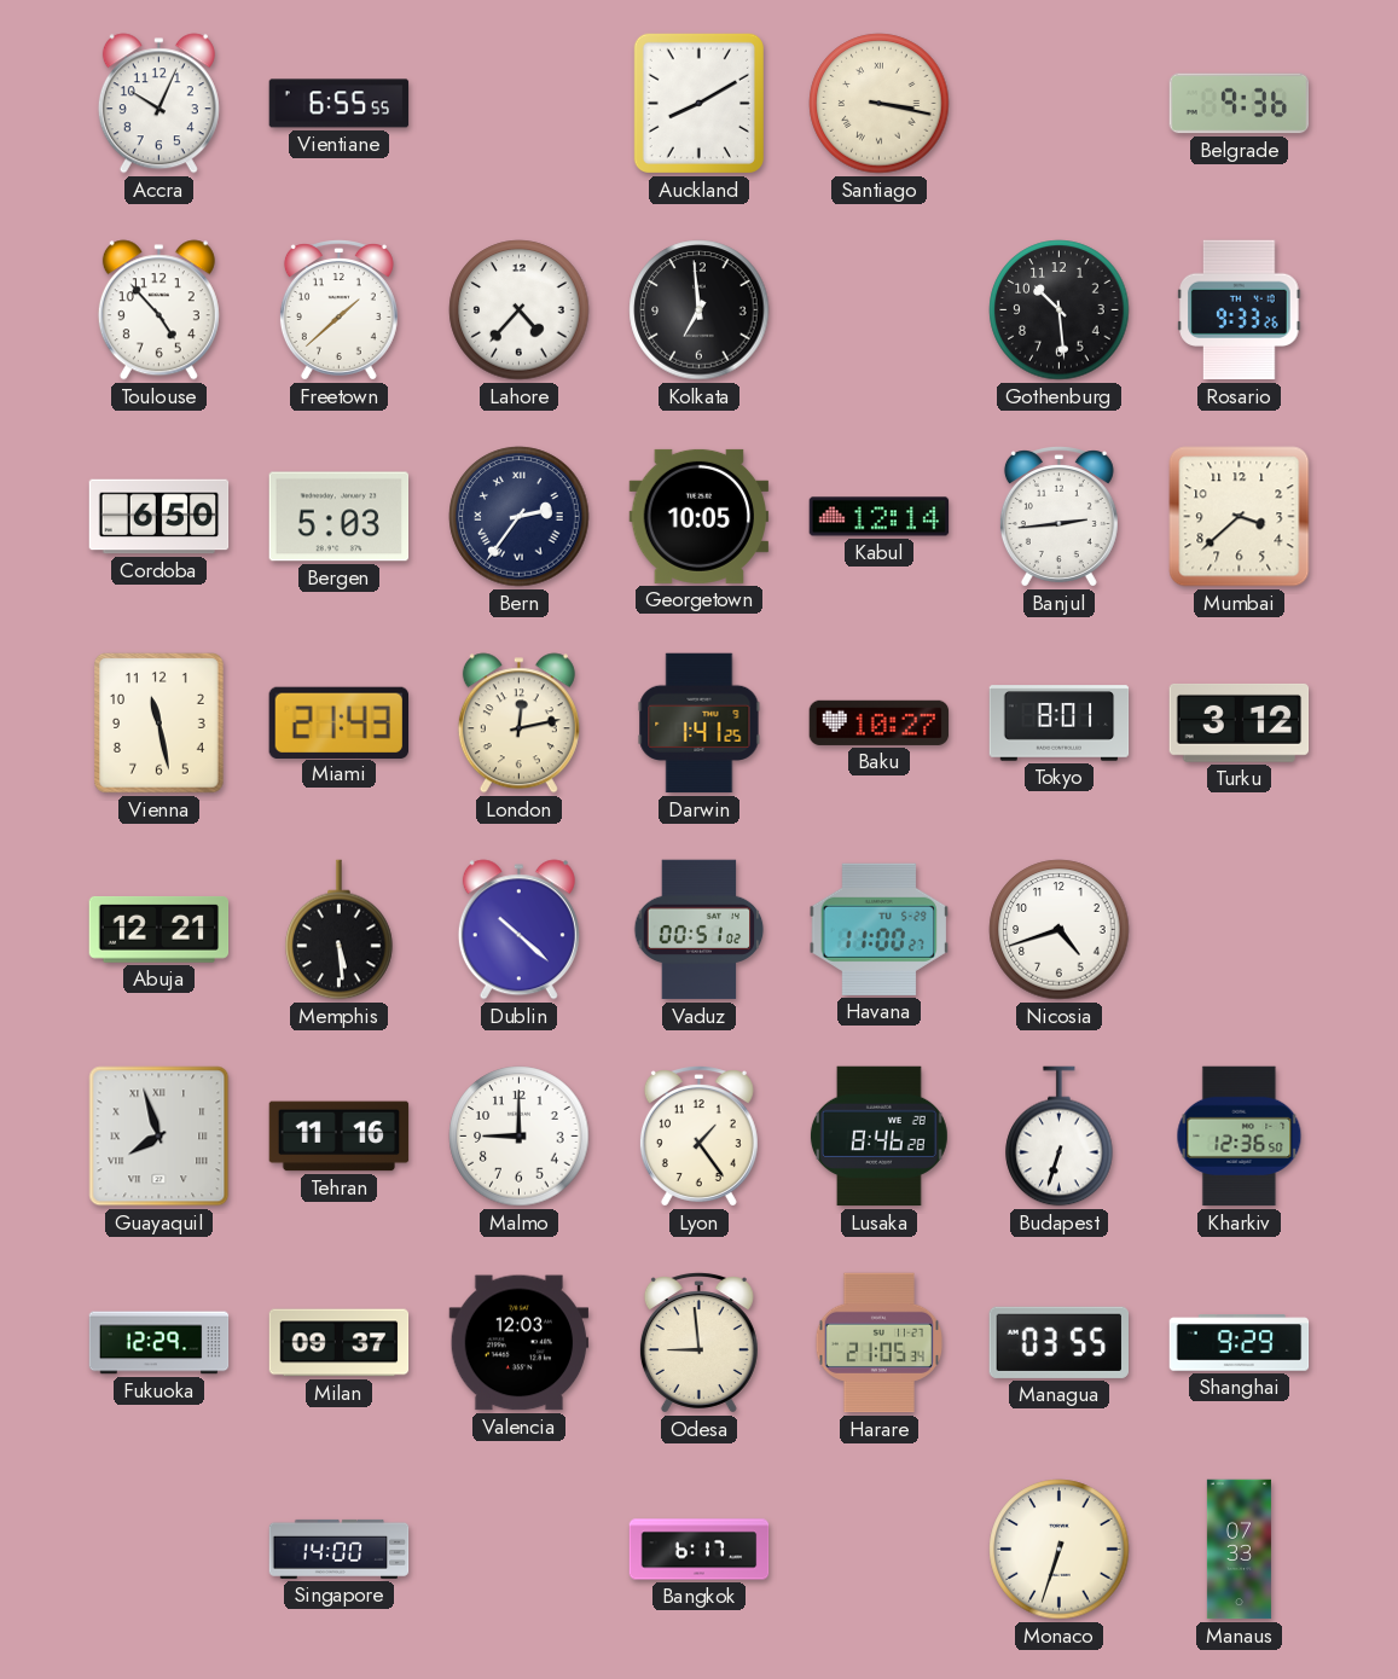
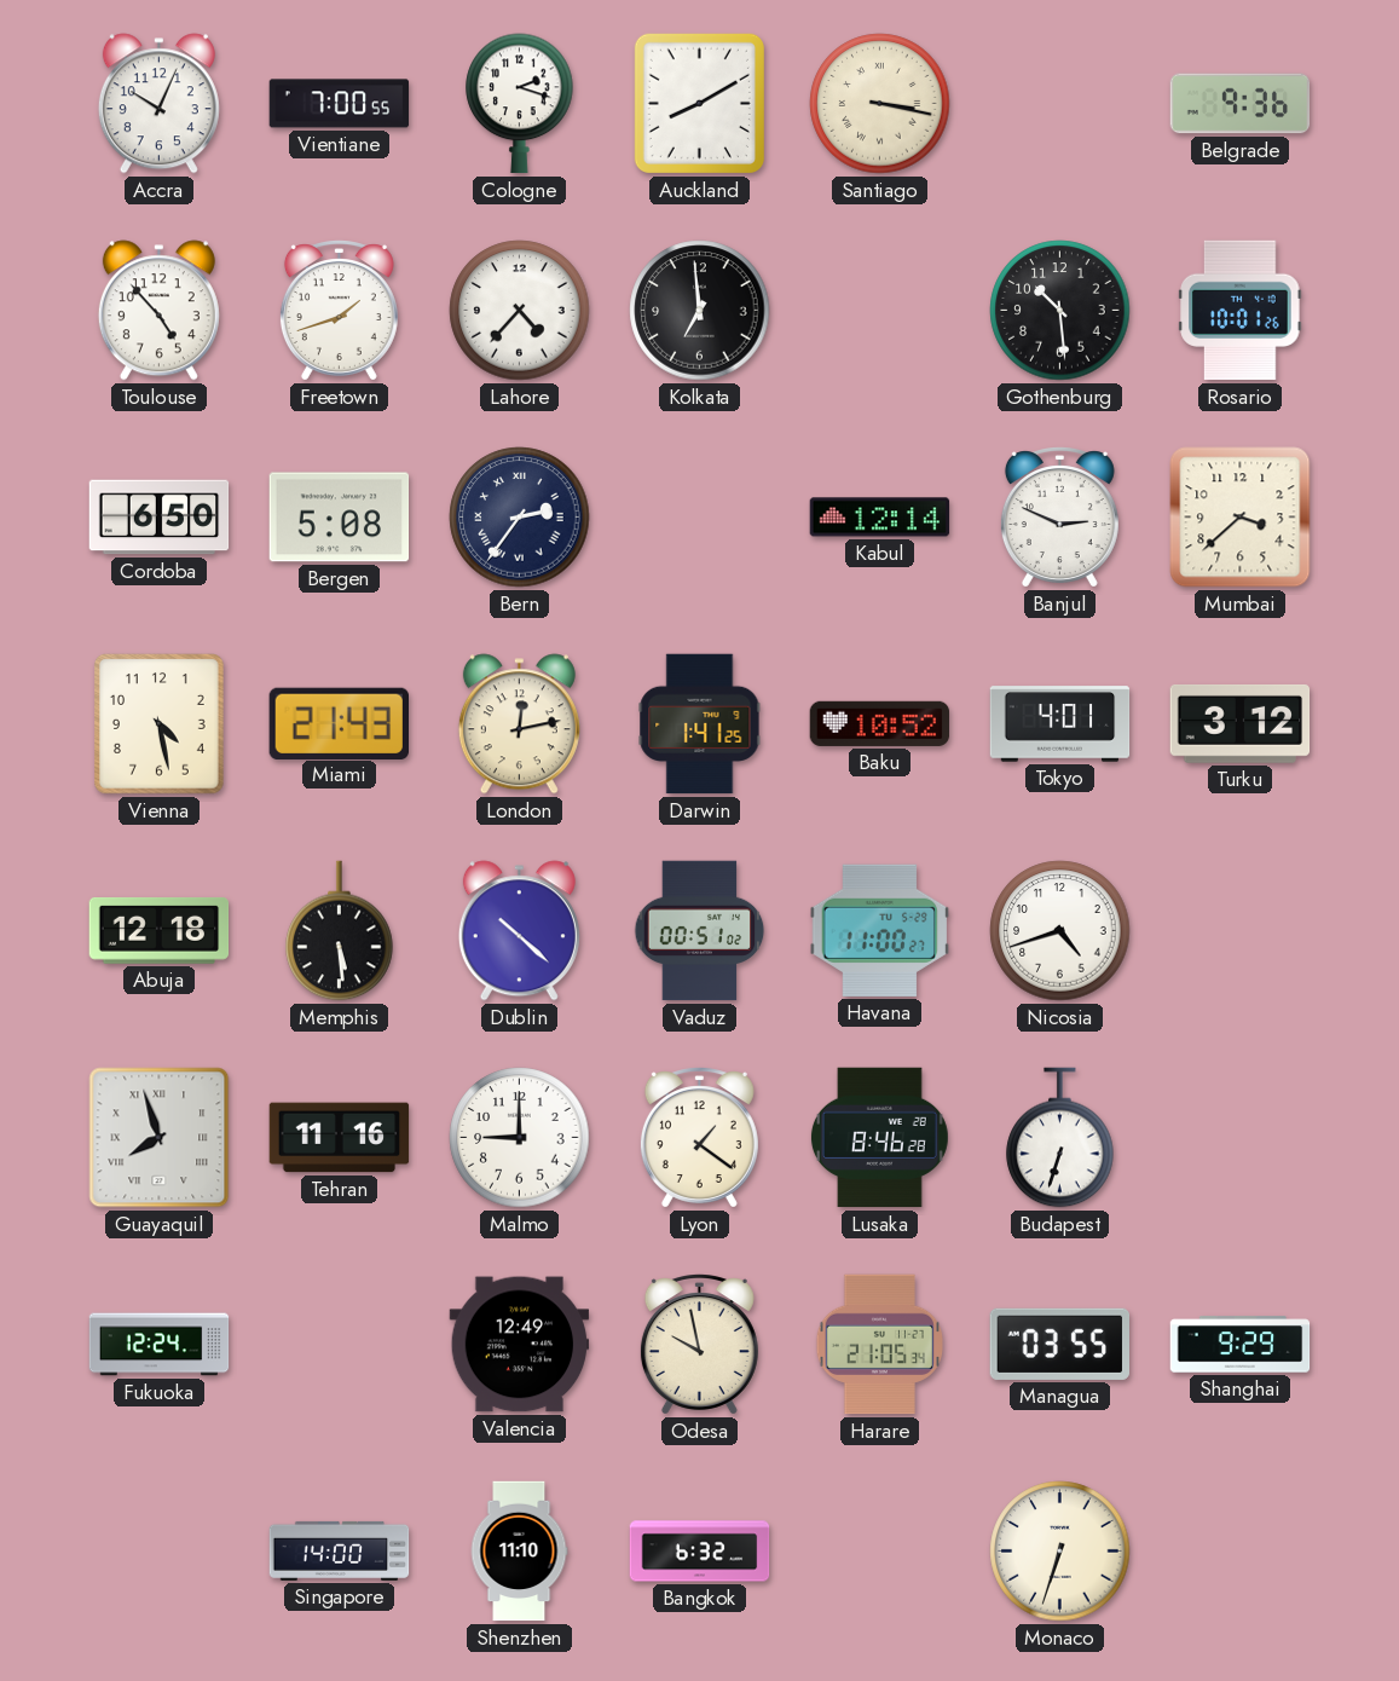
Vientiane: 6:55 -> 7:00
Cologne: none -> 2:18
Freetown: 1:38 -> 1:42
Rosario: 9:33 -> 10:01
Bergen: 5:03 -> 5:08
Georgetown: 10:05 -> none
Banjul: 2:44 -> 2:49
Vienna: 11:28 -> 4:28
Baku: 10:27 -> 10:52
Tokyo: 8:01 -> 4:01
Abuja: 12:21 -> 12:18
Lyon: 1:24 -> 1:21
Kharkiv: 12:36 -> none
Fukuoka: 12:29 -> 12:24
Milan: 09:37 -> none
Valencia: 12:03 -> 12:49
Odesa: 8:59 -> 9:58
Shenzhen: none -> 11:10
Bangkok: 6:17 -> 6:32
Manaus: 07:33 -> none
